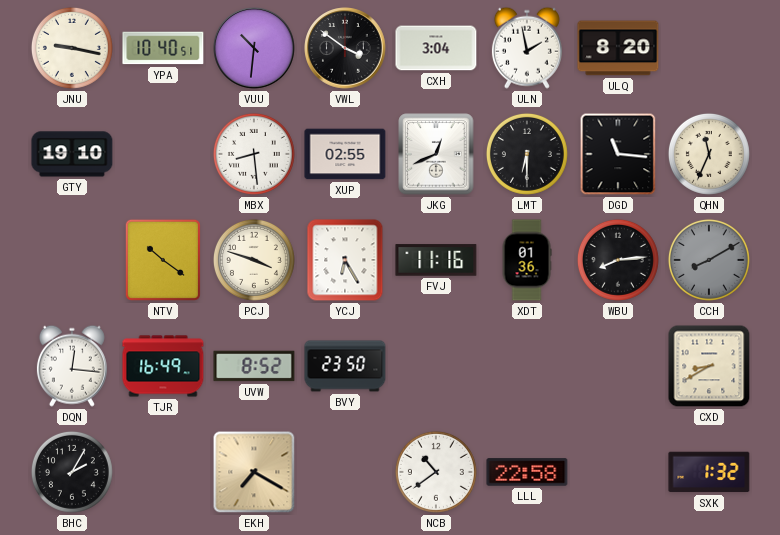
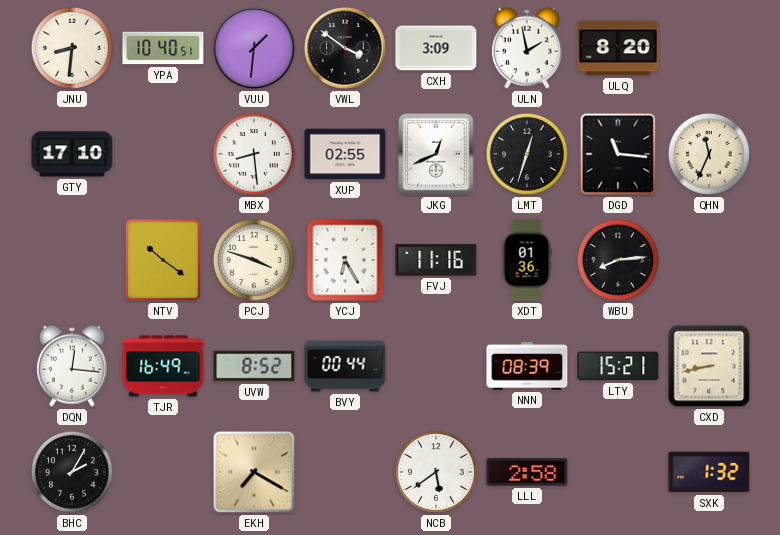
JNU: 9:17 -> 8:31
VUU: 10:31 -> 1:31
CXH: 3:04 -> 3:09
GTY: 19:10 -> 17:10
LMT: 6:30 -> 12:33
CCH: 8:10 -> none
BVY: 23:50 -> 00:44
NNN: none -> 08:39
LTY: none -> 15:21
CXD: 8:40 -> 8:43
NCB: 10:39 -> 5:39
LLL: 22:58 -> 2:58
